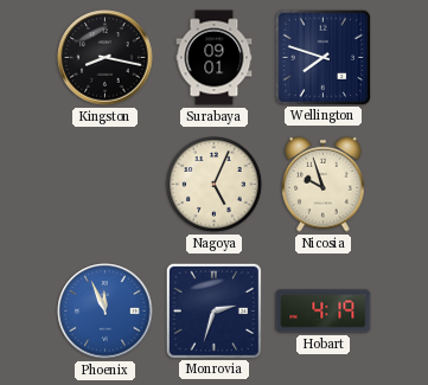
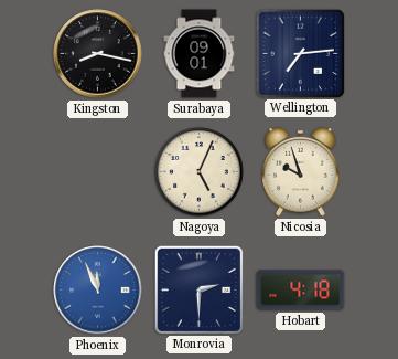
Wellington: 7:48 -> 7:14
Monrovia: 2:33 -> 2:30
Hobart: 4:19 -> 4:18
